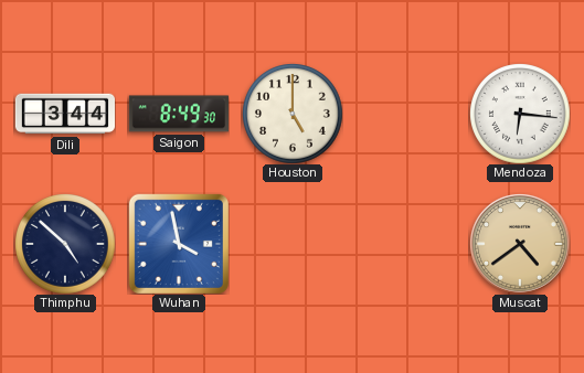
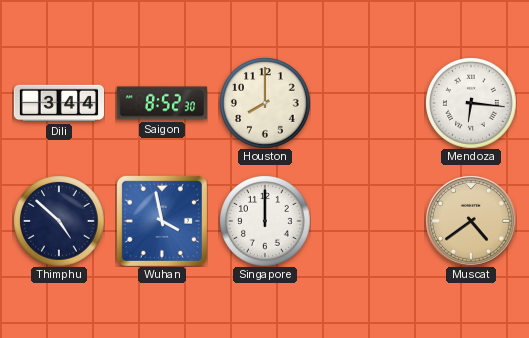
Saigon: 8:49 -> 8:52
Houston: 5:00 -> 8:00
Singapore: none -> 12:00
